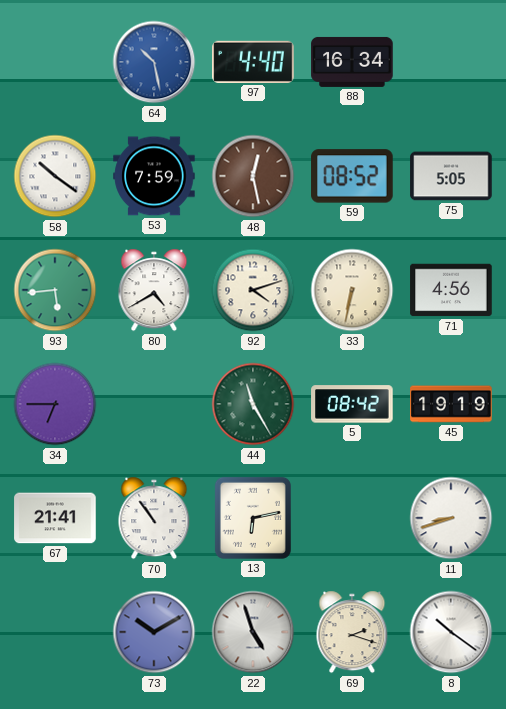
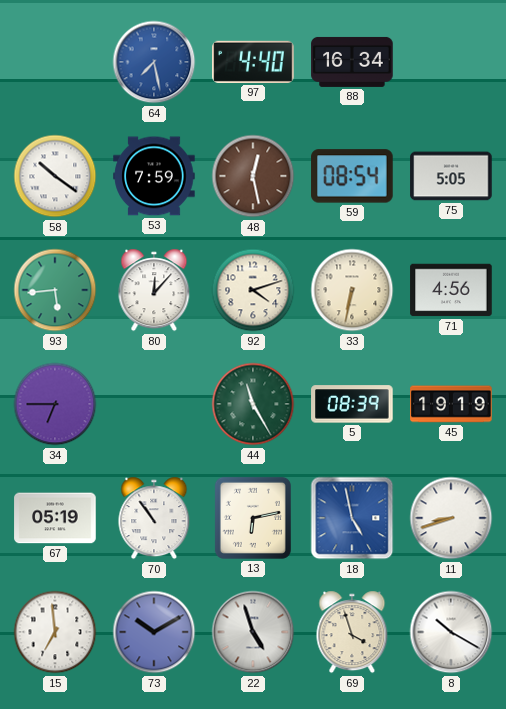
64: 10:28 -> 7:28
59: 08:52 -> 08:54
80: 4:40 -> 12:07
5: 08:42 -> 08:39
67: 21:41 -> 05:19
18: none -> 4:58
15: none -> 6:59
69: 2:18 -> 3:57
8: 10:21 -> 10:20
